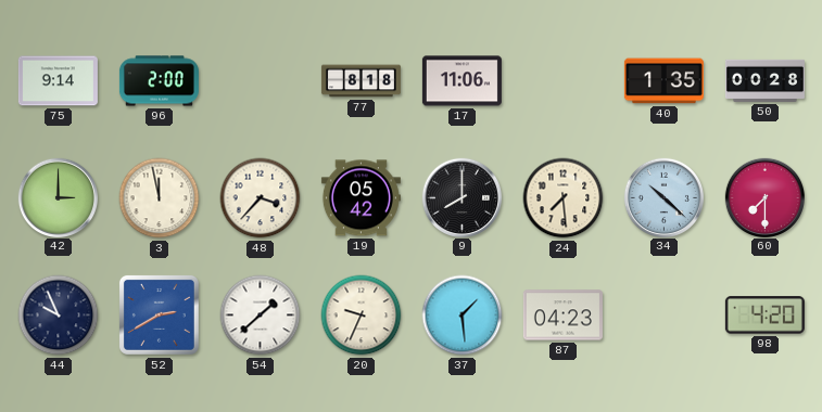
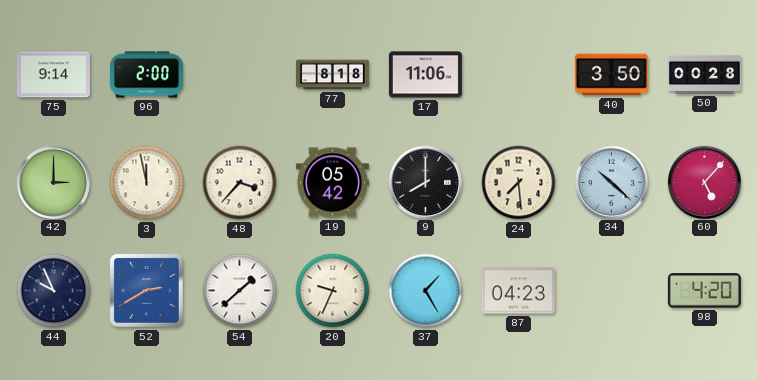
40: 1:35 -> 3:50
60: 7:30 -> 5:07
37: 1:29 -> 1:25
